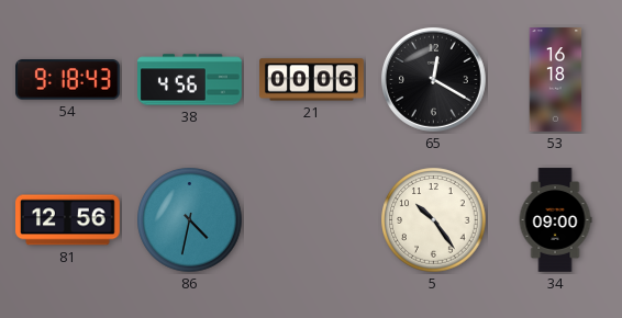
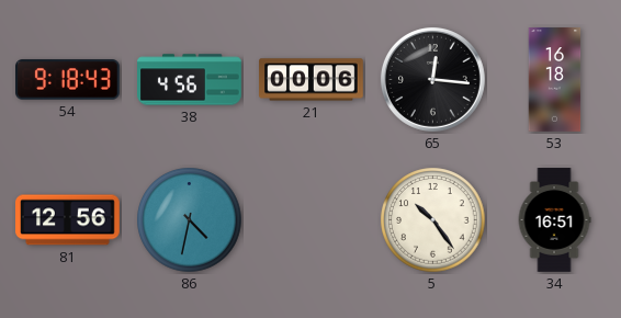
65: 12:20 -> 12:16
34: 09:00 -> 16:51
